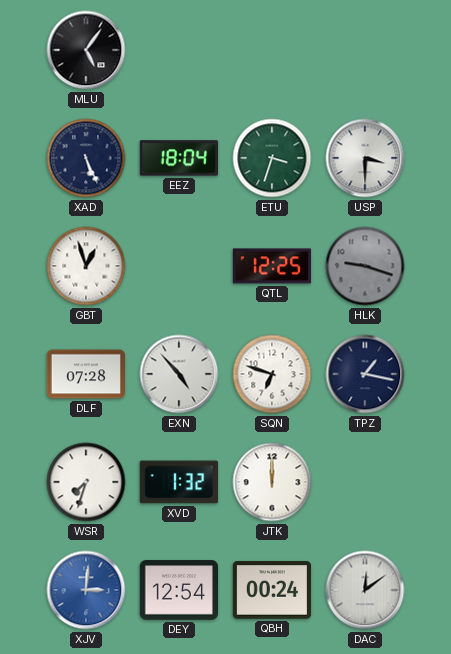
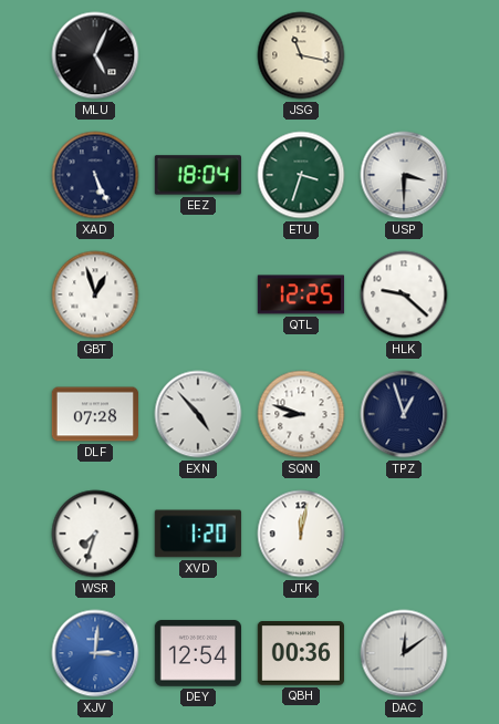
MLU: 5:06 -> 5:04
JSG: none -> 11:17
HLK: 9:18 -> 9:22
HLK dial: grey -> white
SQN: 6:48 -> 8:48
TPZ: 1:17 -> 12:57
XVD: 1:32 -> 1:20
JTK: 12:00 -> 12:02
QBH: 00:24 -> 00:36
